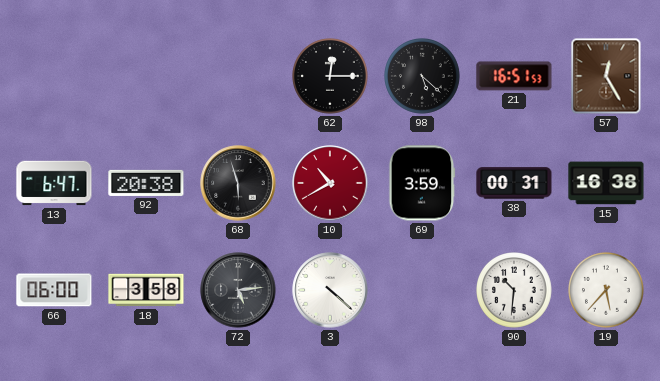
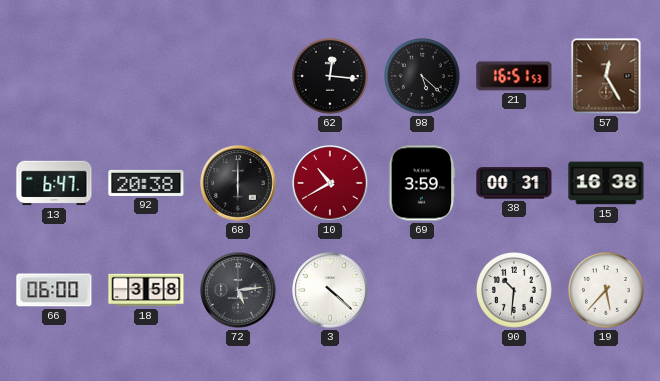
62: 12:15 -> 12:16
68: 5:57 -> 6:00
